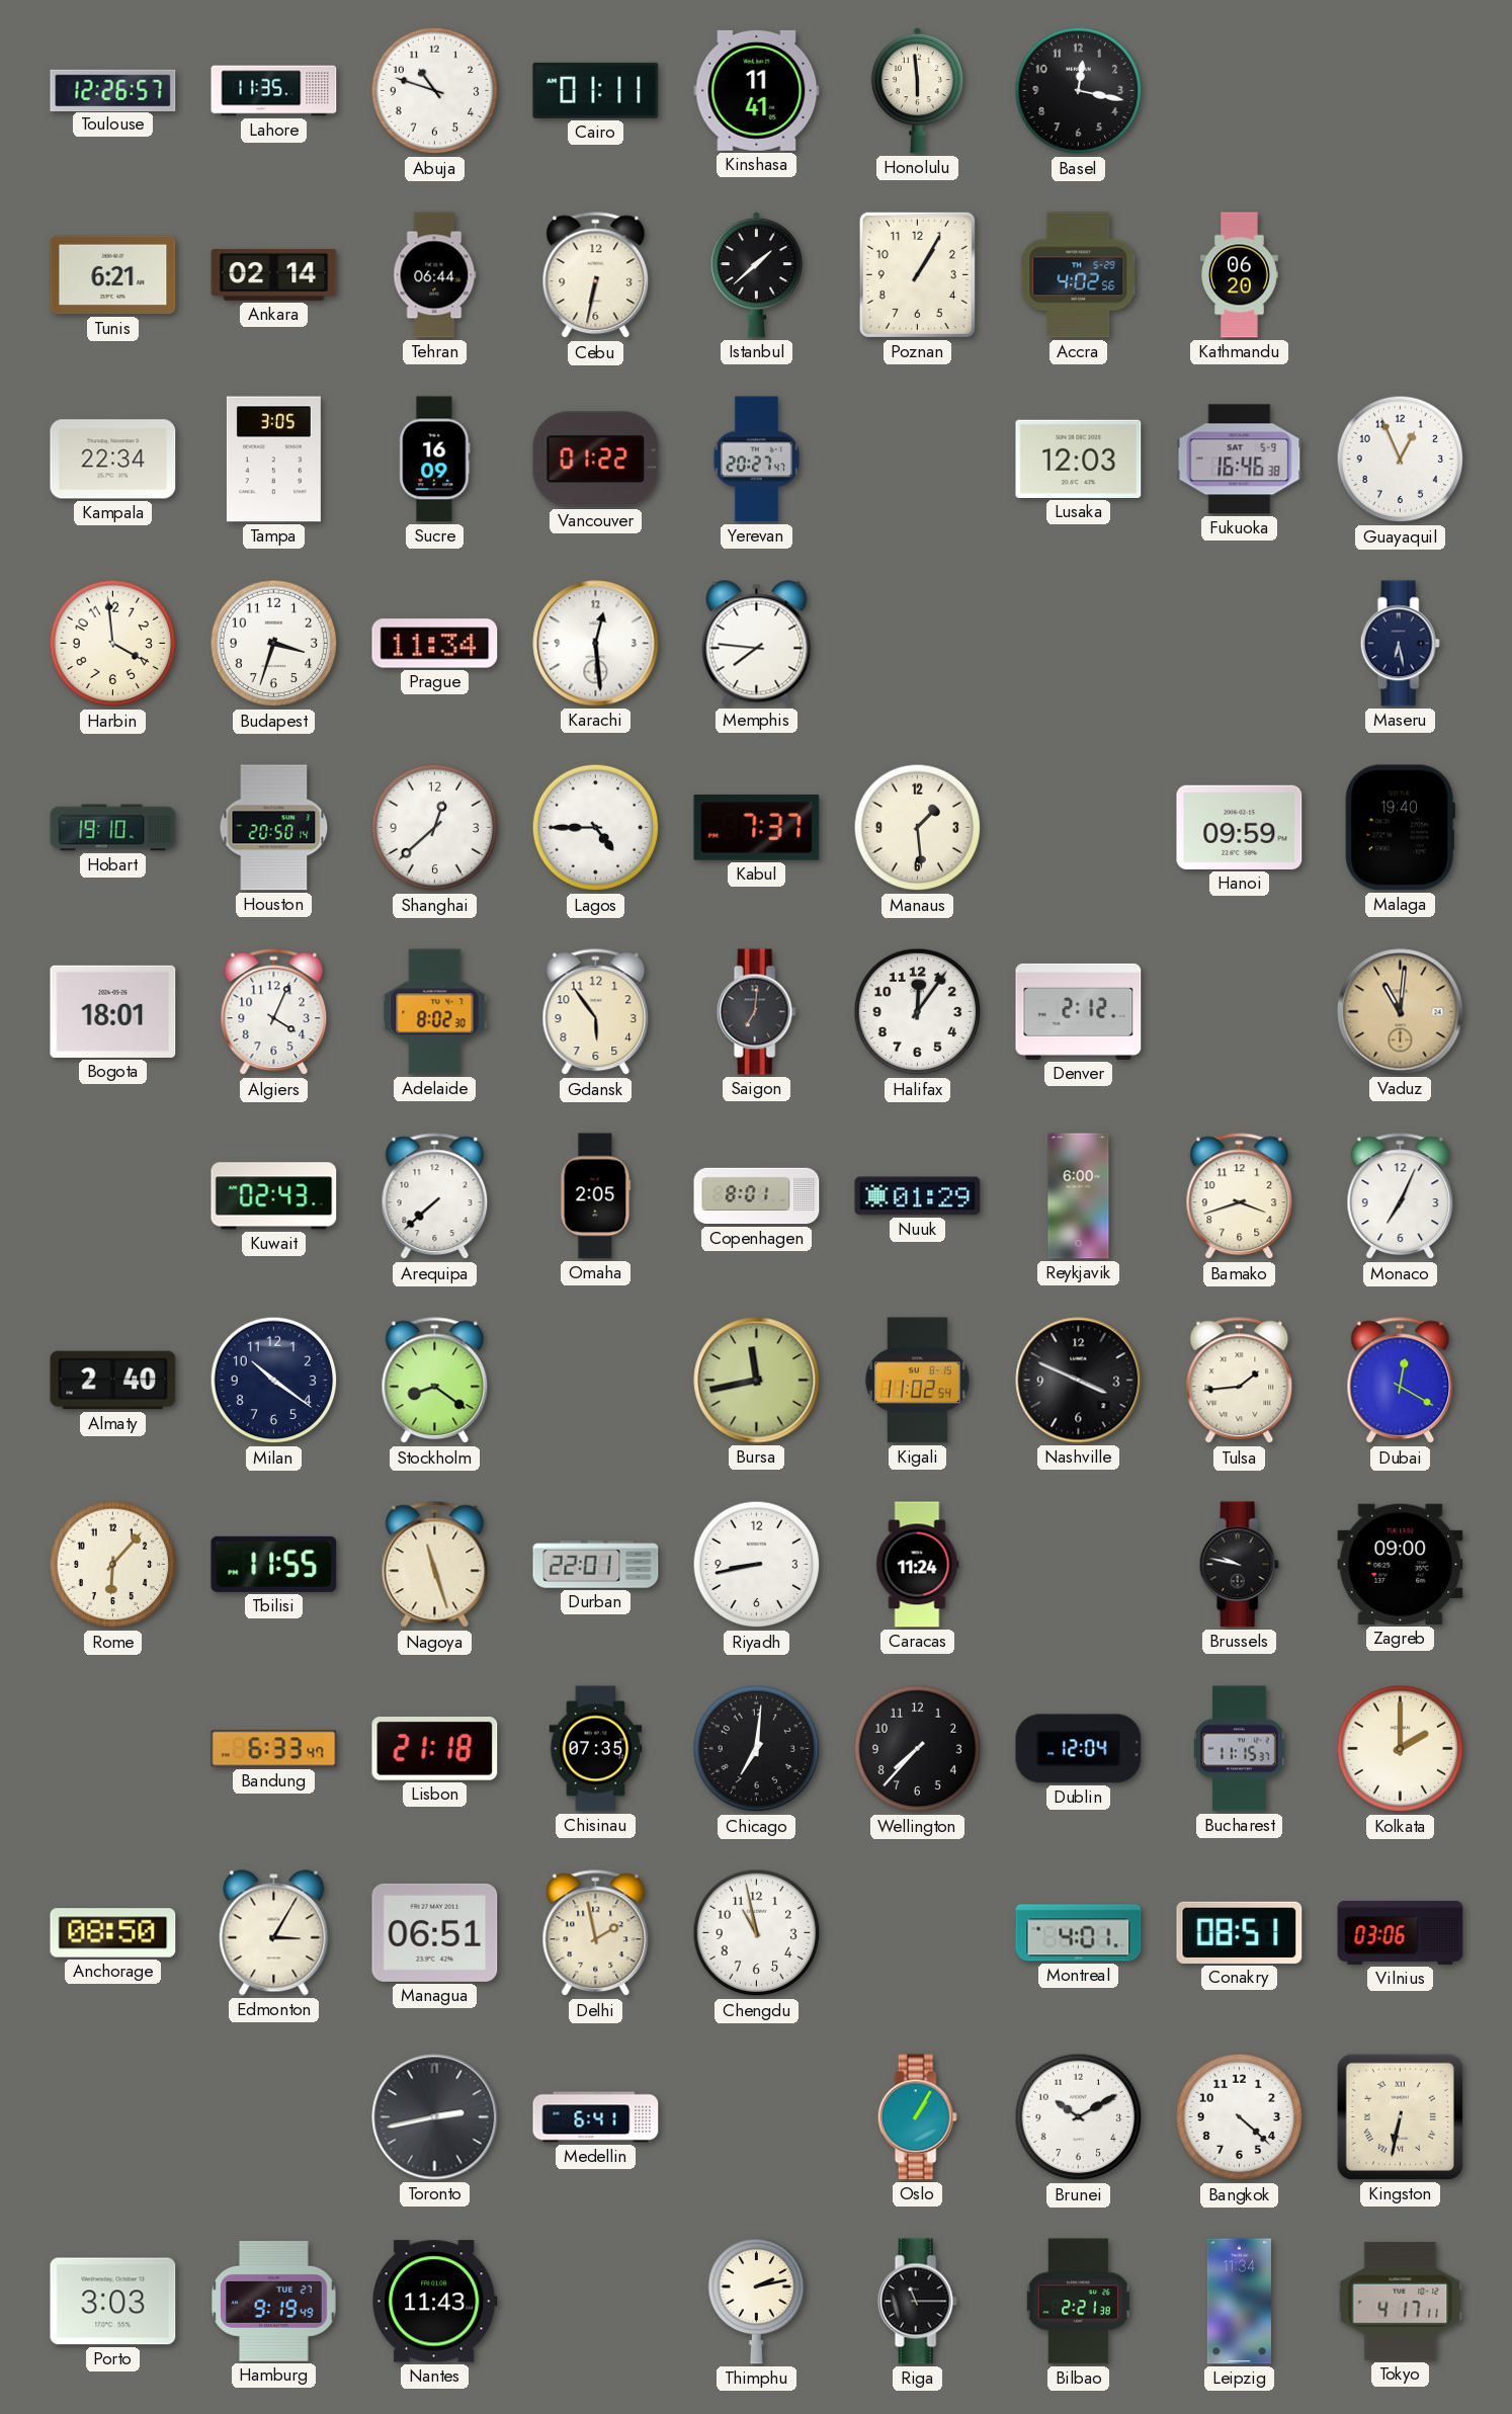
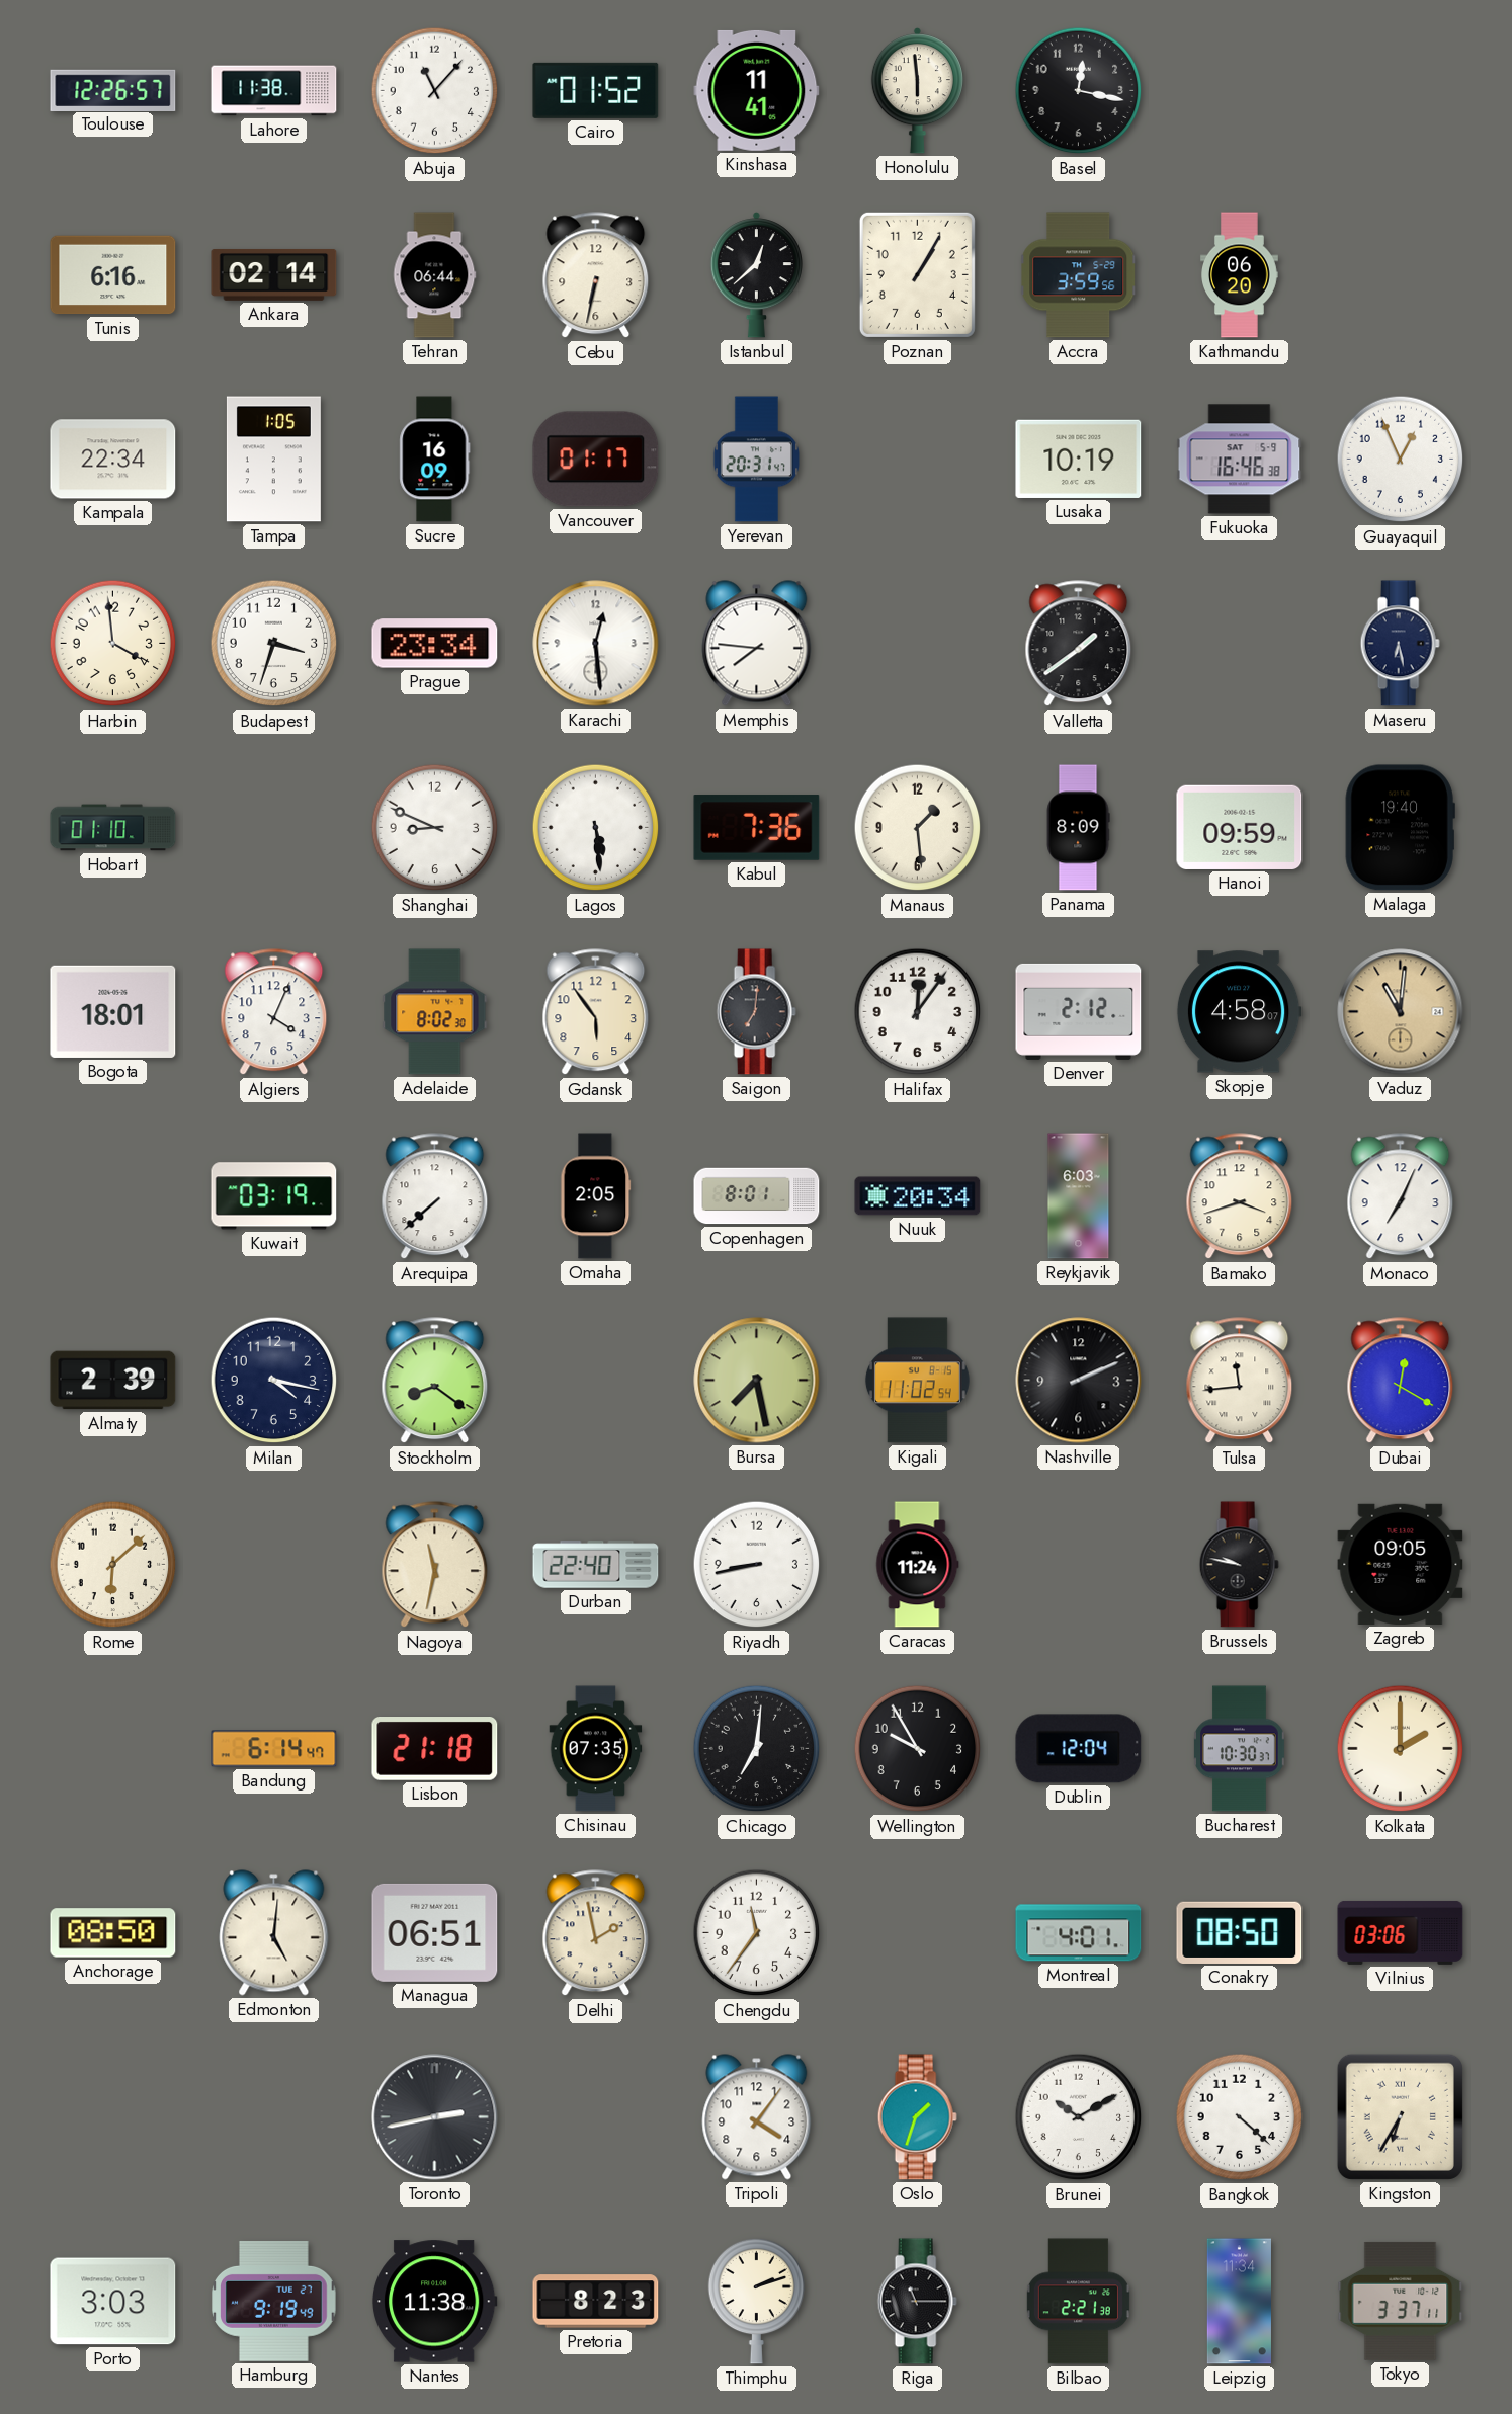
Lahore: 11:35 -> 11:38
Abuja: 10:48 -> 11:07
Cairo: 01:11 -> 01:52
Tunis: 6:21 -> 6:16
Istanbul: 1:38 -> 12:38
Accra: 4:02 -> 3:59
Tampa: 3:05 -> 1:05
Vancouver: 01:22 -> 01:17
Yerevan: 20:27 -> 20:31
Lusaka: 12:03 -> 10:19
Prague: 11:34 -> 23:34
Valletta: none -> 1:39
Hobart: 19:10 -> 01:10
Houston: 20:50 -> none
Shanghai: 12:38 -> 8:49
Lagos: 4:45 -> 5:29
Kabul: 7:37 -> 7:36
Panama: none -> 8:09
Skopje: none -> 4:58
Kuwait: 02:43 -> 03:19
Nuuk: 01:29 -> 20:34
Reykjavik: 6:00 -> 6:03
Almaty: 2:40 -> 2:39
Milan: 10:21 -> 4:17
Bursa: 11:43 -> 7:28
Nashville: 3:49 -> 2:11
Tulsa: 1:44 -> 11:44
Rome: 6:07 -> 6:08
Tbilisi: 11:55 -> none
Nagoya: 11:27 -> 11:32
Durban: 22:01 -> 22:40
Zagreb: 09:00 -> 09:05
Bandung: 6:33 -> 6:14
Wellington: 7:37 -> 9:55
Bucharest: 11:15 -> 10:30
Edmonton: 3:05 -> 5:01
Chengdu: 10:58 -> 11:36
Conakry: 08:51 -> 08:50
Medellin: 6:41 -> none
Tripoli: none -> 4:06
Oslo: 1:05 -> 1:33
Kingston: 6:32 -> 6:35
Nantes: 11:43 -> 11:38
Pretoria: none -> 8:23
Thimphu: 2:13 -> 2:12
Tokyo: 4:17 -> 3:37
